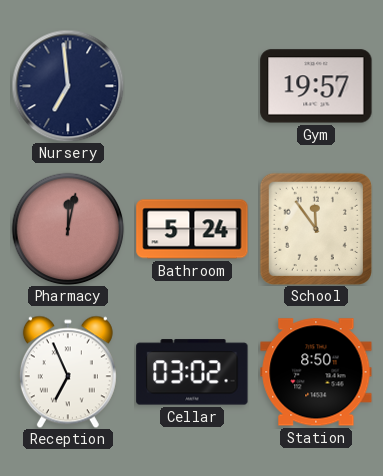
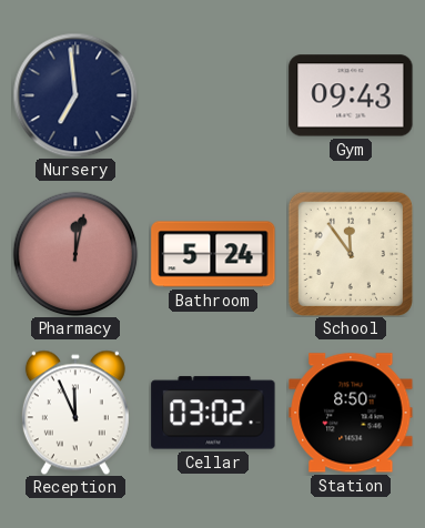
Gym: 19:57 -> 09:43
Reception: 6:56 -> 11:56
